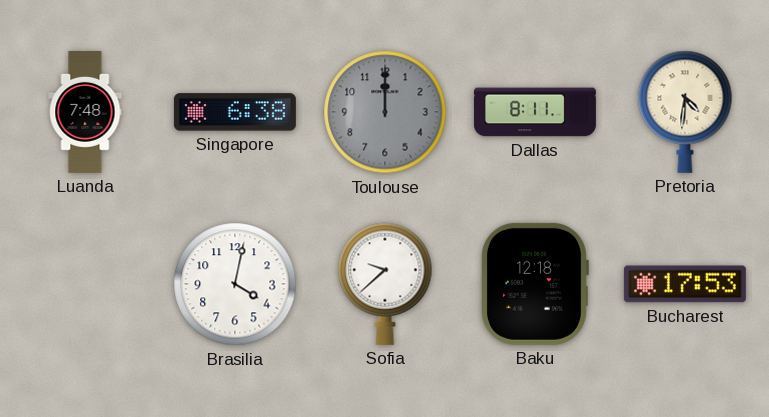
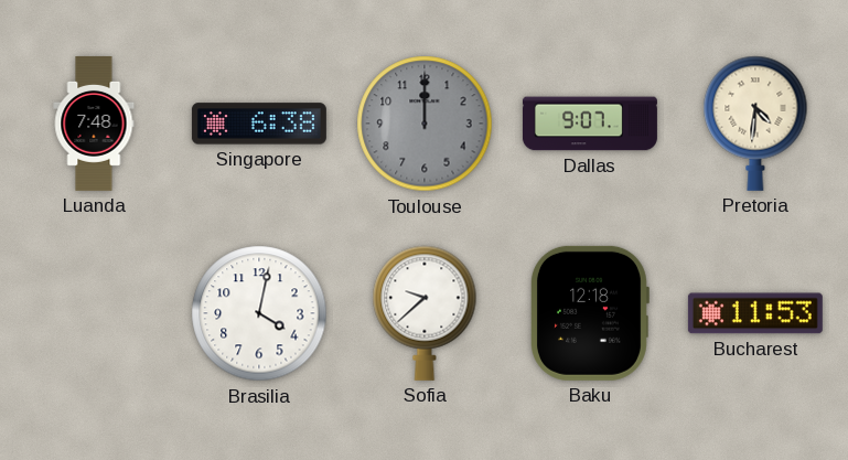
Dallas: 8:11 -> 9:07
Bucharest: 17:53 -> 11:53
